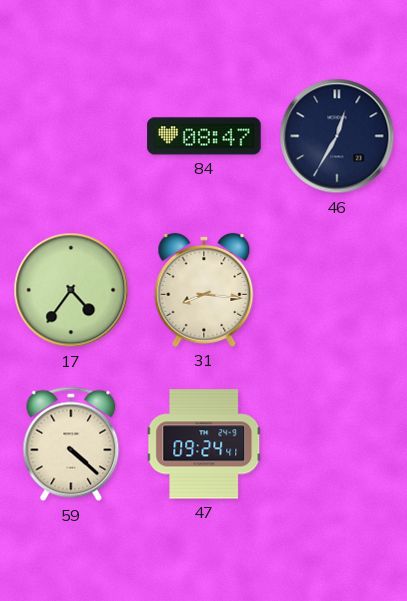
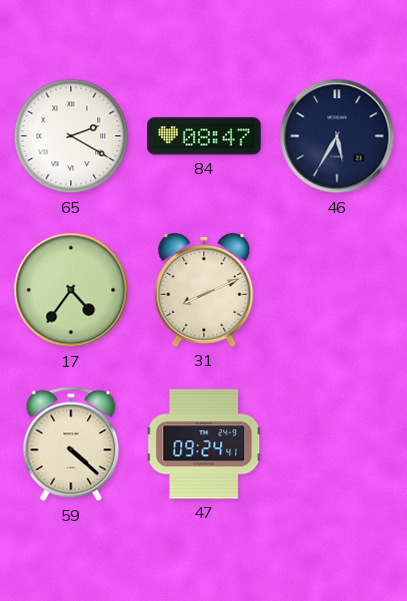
65: none -> 2:20
46: 12:35 -> 5:35
31: 8:16 -> 8:11
